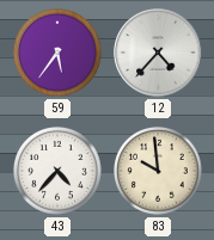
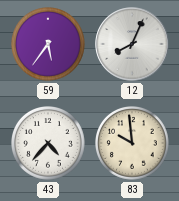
12: 4:37 -> 8:04
